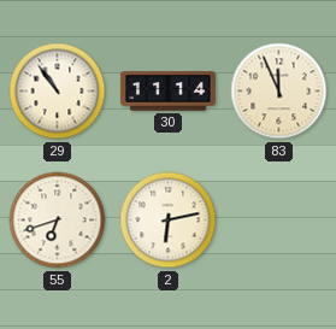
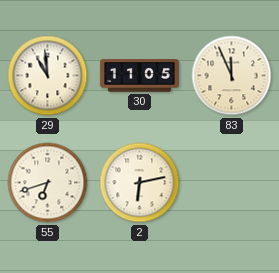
29: 10:54 -> 10:59
30: 11:14 -> 11:05
